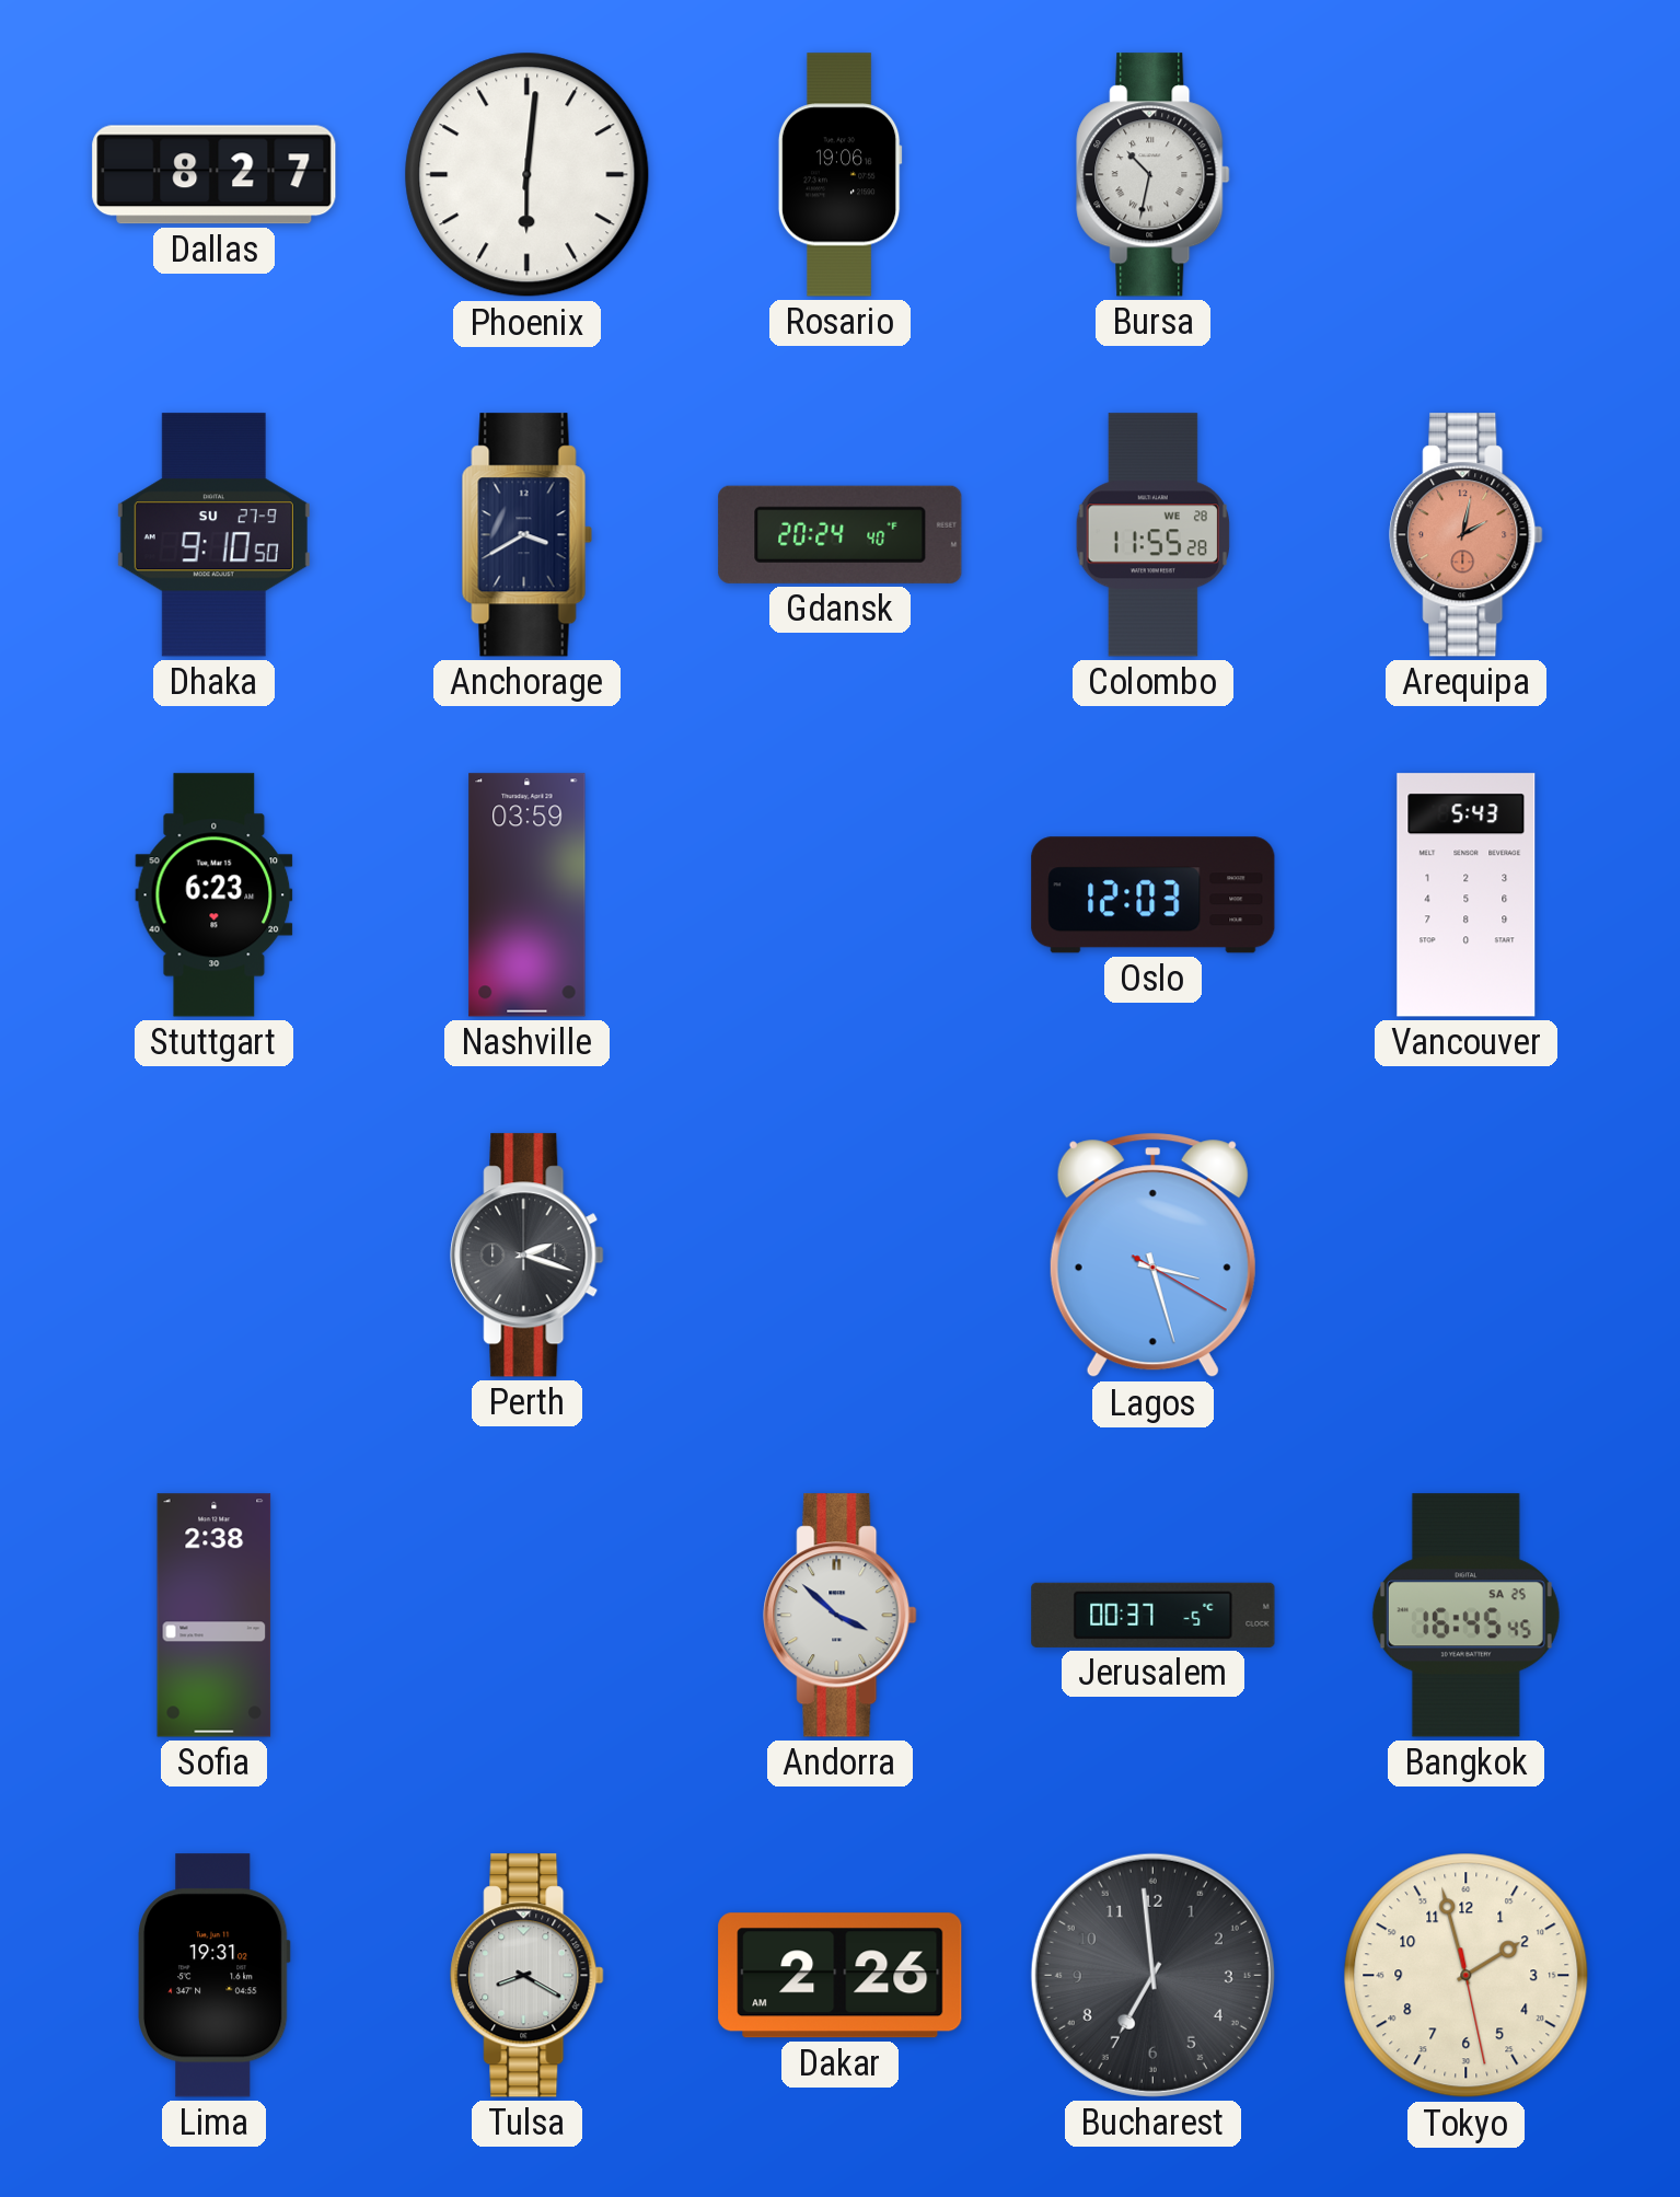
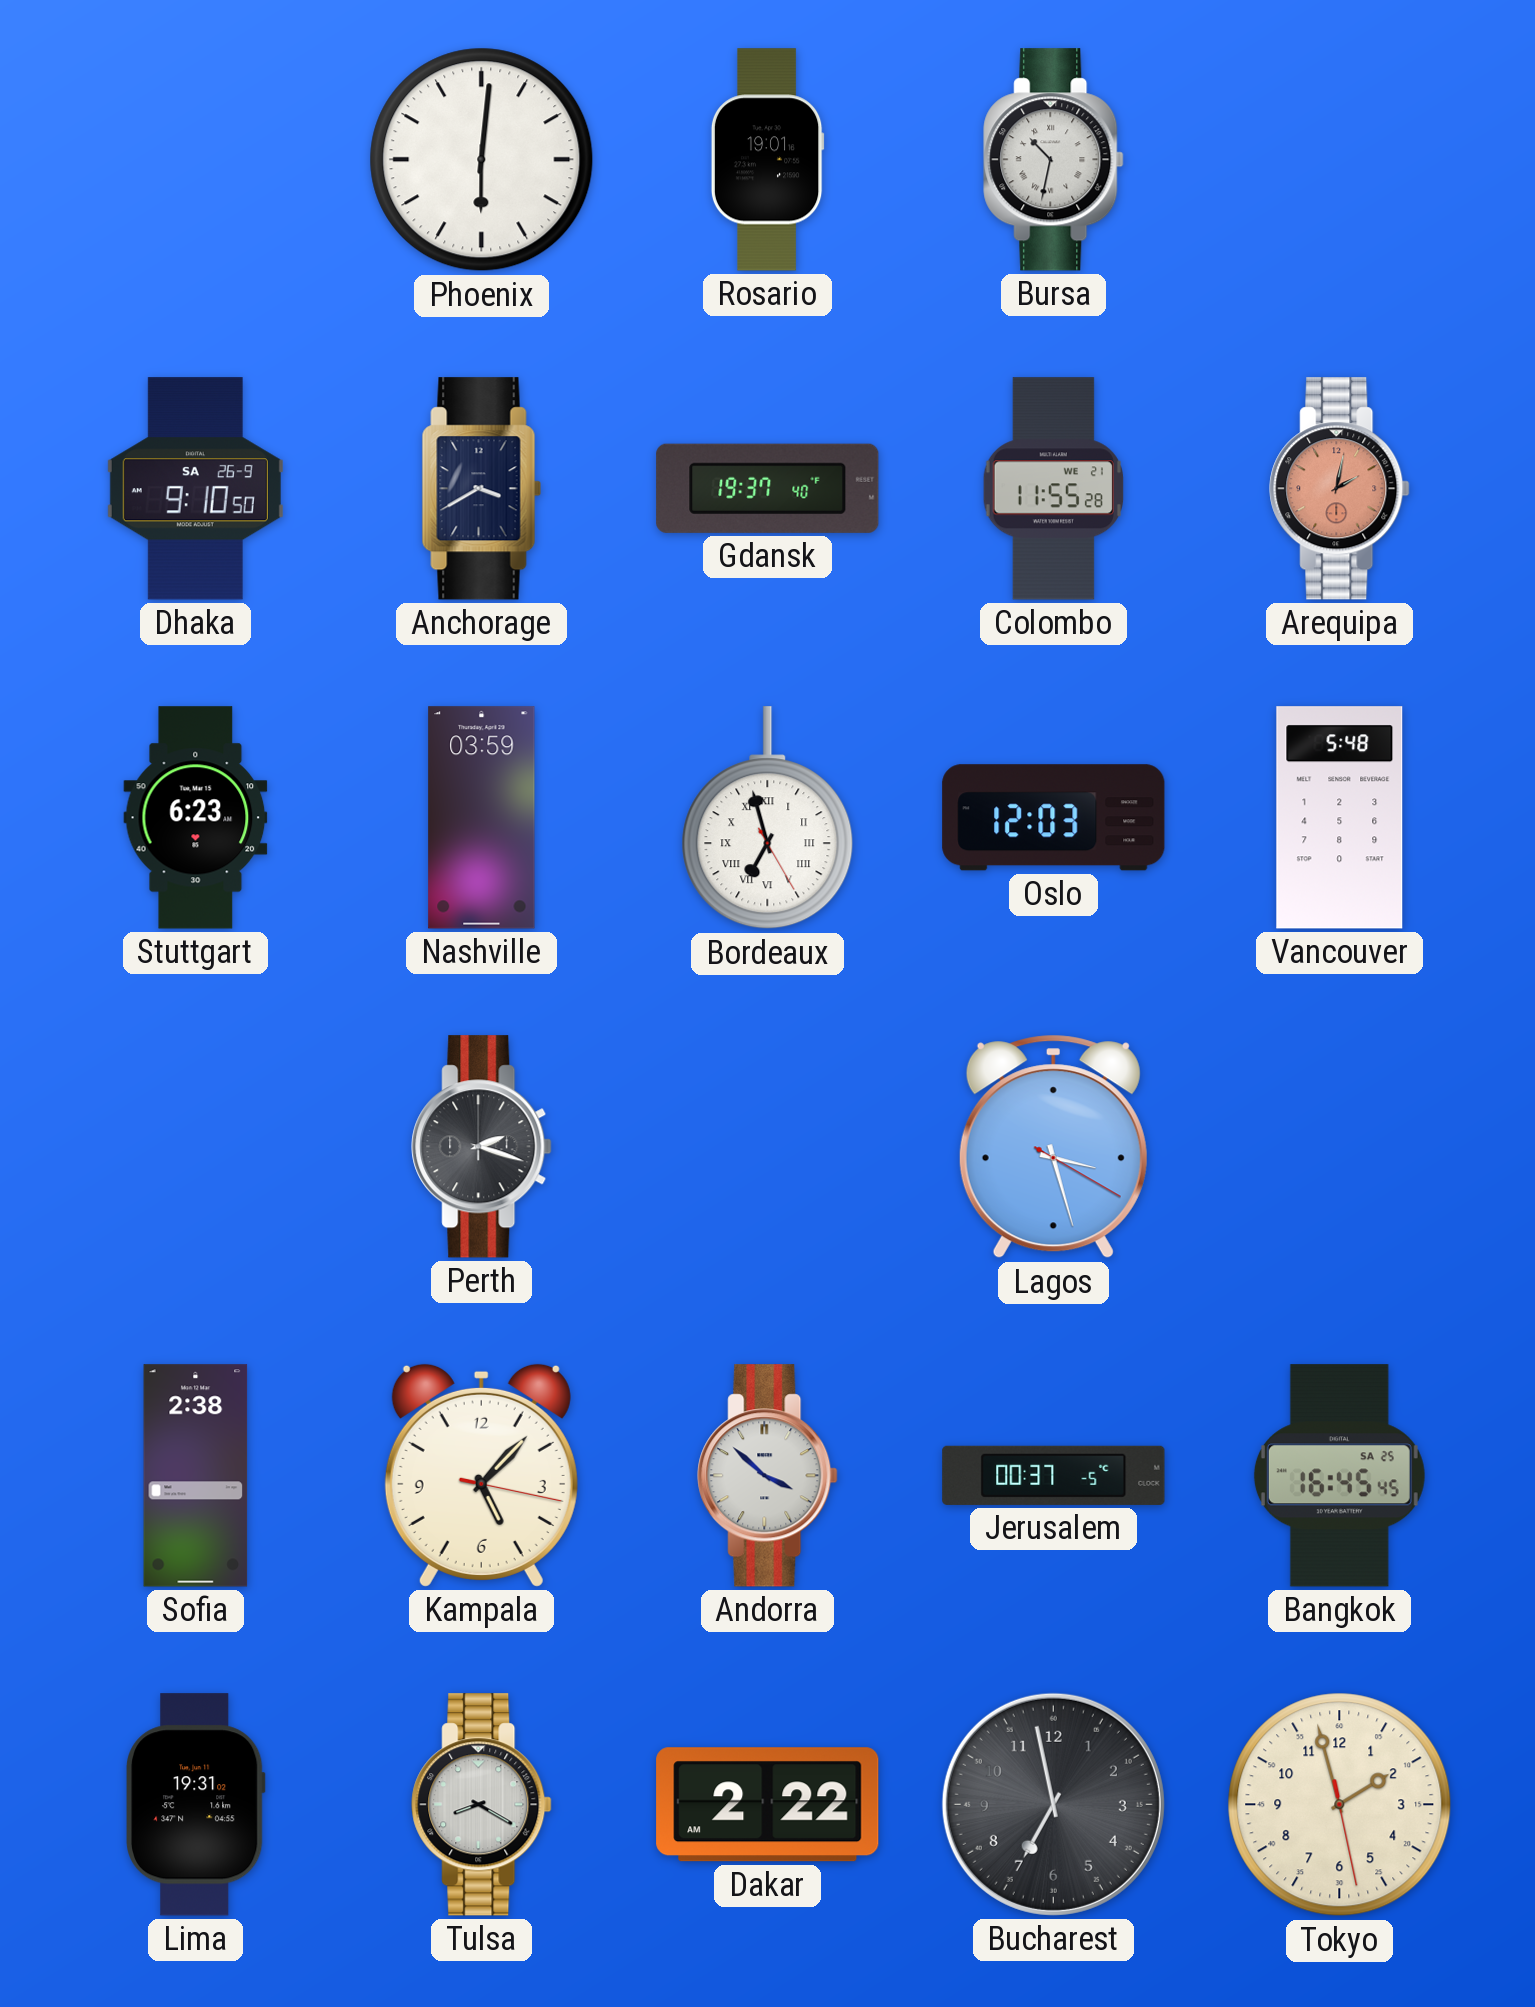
Dallas: 8:27 -> none
Rosario: 19:06 -> 19:01
Dhaka date: SU 27-9 -> SA 26-9
Gdansk: 20:24 -> 19:37
Colombo date: WE 28 -> WE 21
Bordeaux: none -> 6:57
Vancouver: 5:43 -> 5:48
Kampala: none -> 5:07
Dakar: 2:26 -> 2:22
Bucharest: 6:59 -> 6:58
